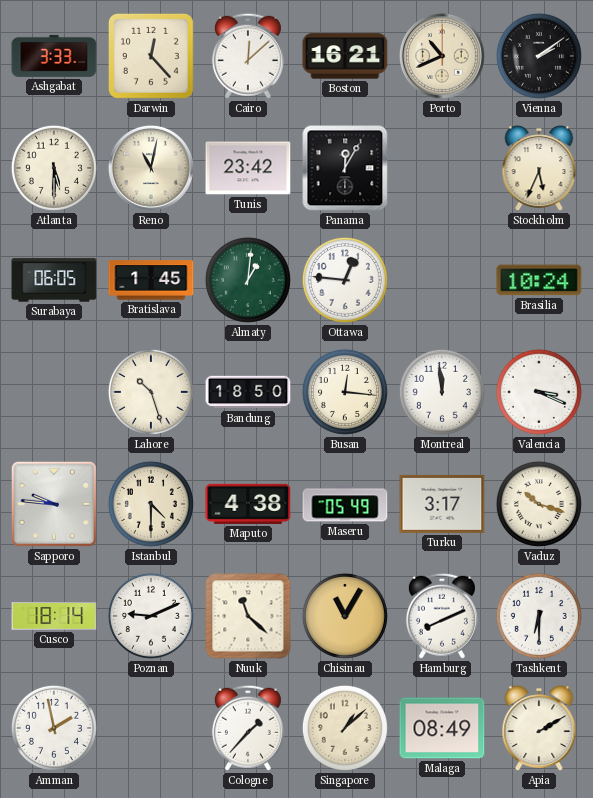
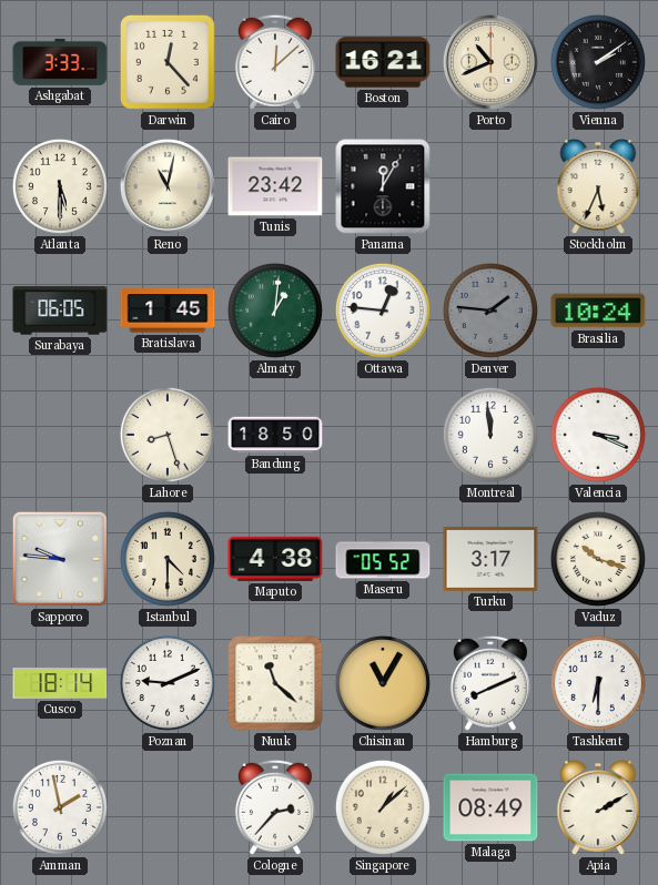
Denver: none -> 1:46
Lahore: 10:27 -> 8:27
Busan: 12:16 -> none
Maseru: 05:49 -> 05:52
Cologne: 1:37 -> 2:37
